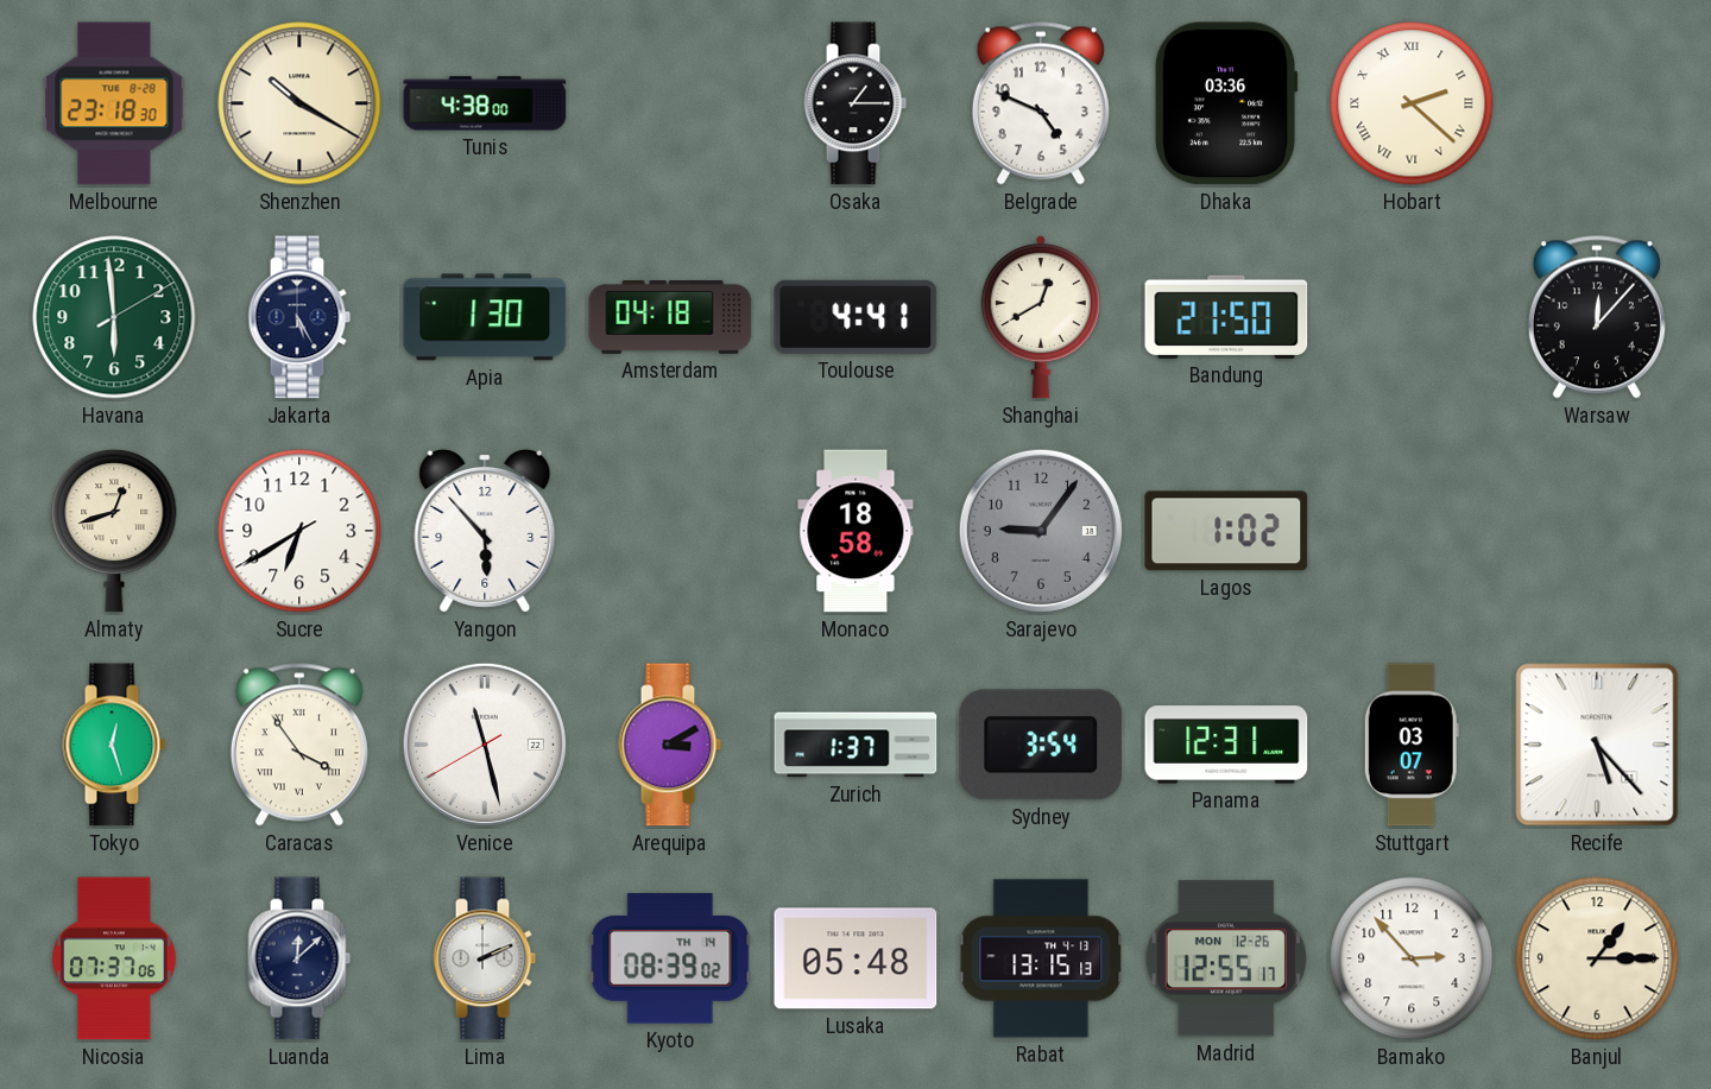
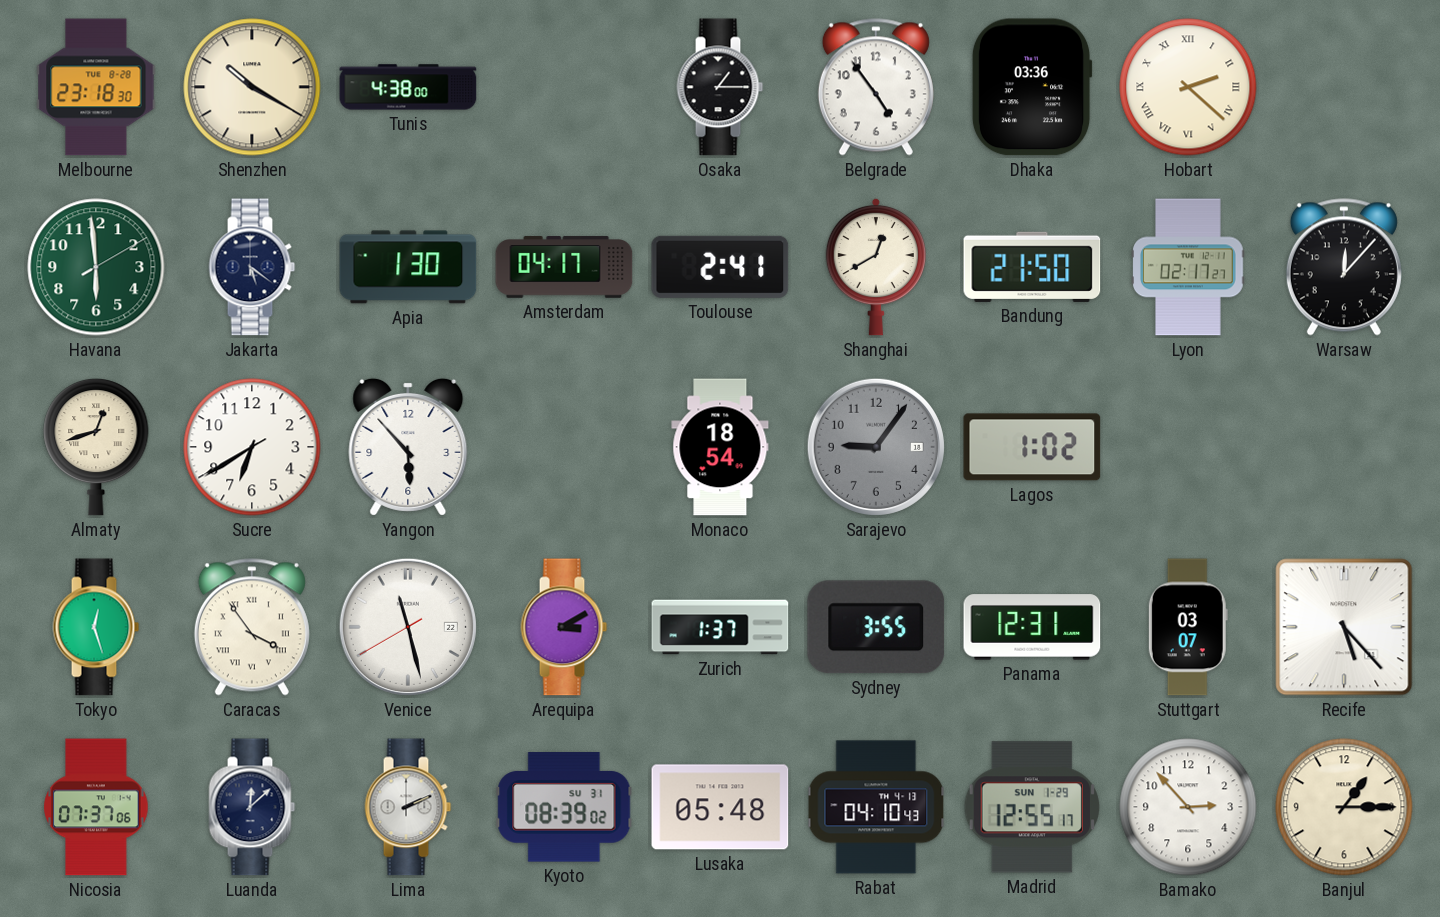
Belgrade: 4:49 -> 4:54
Jakarta: 5:25 -> 5:21
Amsterdam: 04:18 -> 04:17
Toulouse: 4:41 -> 2:41
Lyon: none -> 02:17
Monaco: 18:58 -> 18:54
Sydney: 3:54 -> 3:55
Kyoto date: TH 14 -> SU 31
Rabat: 13:15 -> 04:10
Madrid date: MON 12-26 -> SUN 1-29
